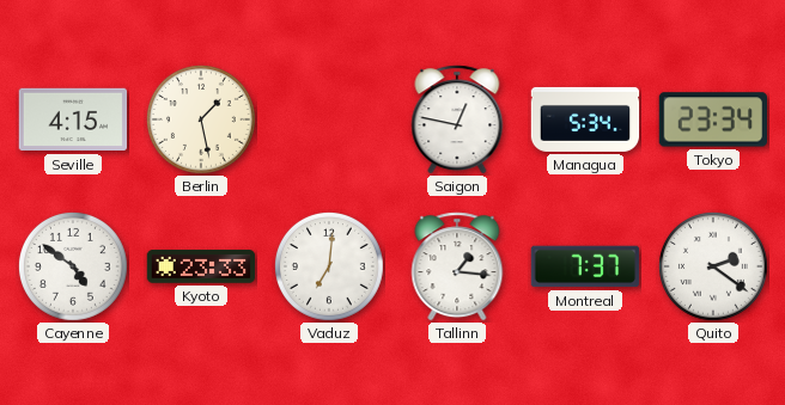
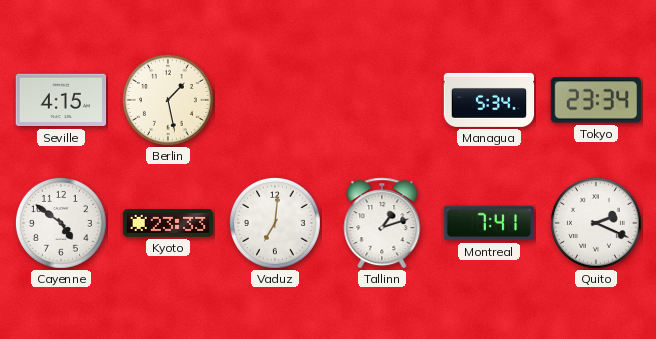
Saigon: 12:47 -> none
Tallinn: 1:16 -> 1:12
Montreal: 7:37 -> 7:41
Quito: 2:21 -> 2:19
